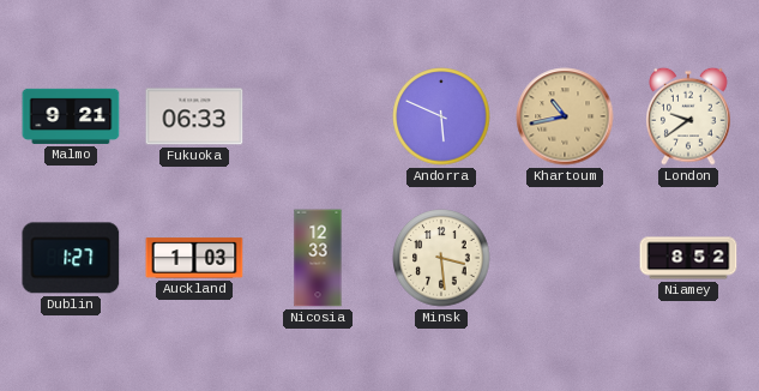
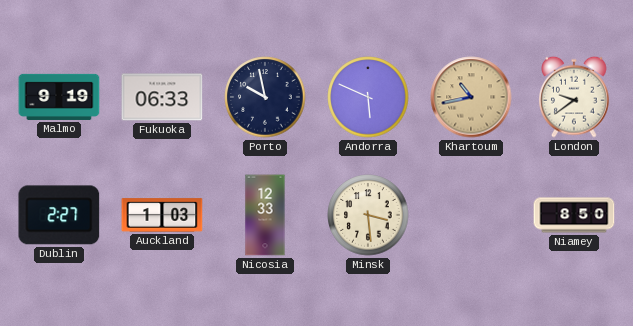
Malmo: 9:21 -> 9:19
Porto: none -> 9:58
Dublin: 1:27 -> 2:27
Niamey: 8:52 -> 8:50
